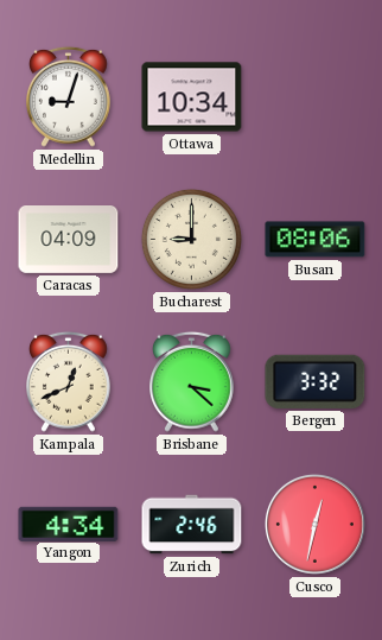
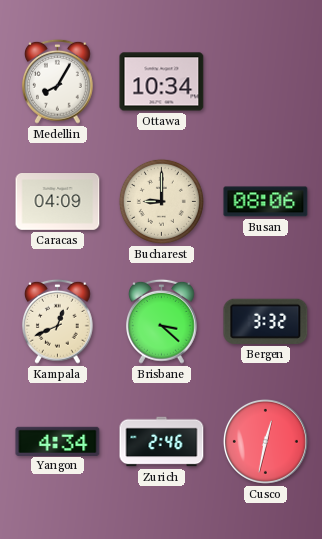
Medellin: 9:03 -> 8:05
